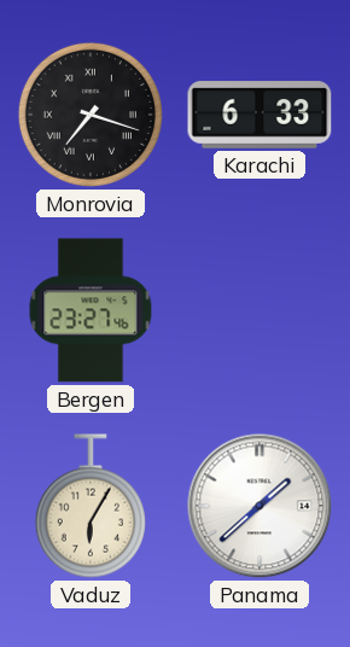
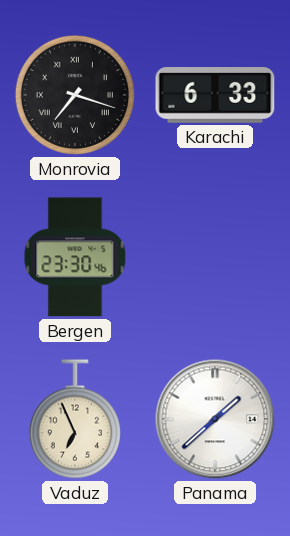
Bergen: 23:27 -> 23:30
Vaduz: 6:05 -> 6:56
